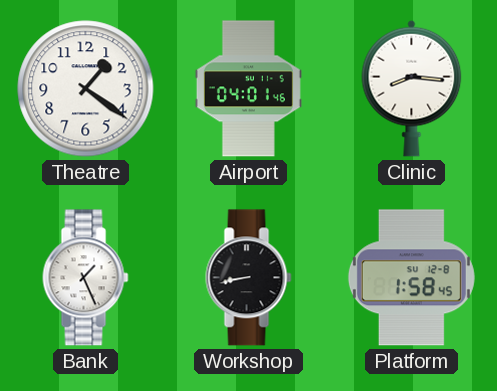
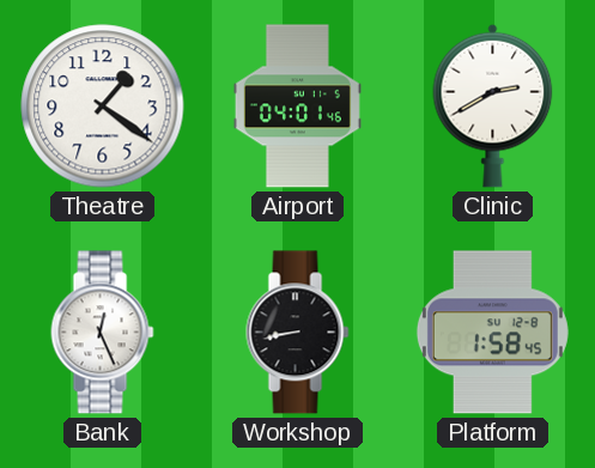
Clinic: 8:16 -> 2:40
Bank: 1:26 -> 12:26
